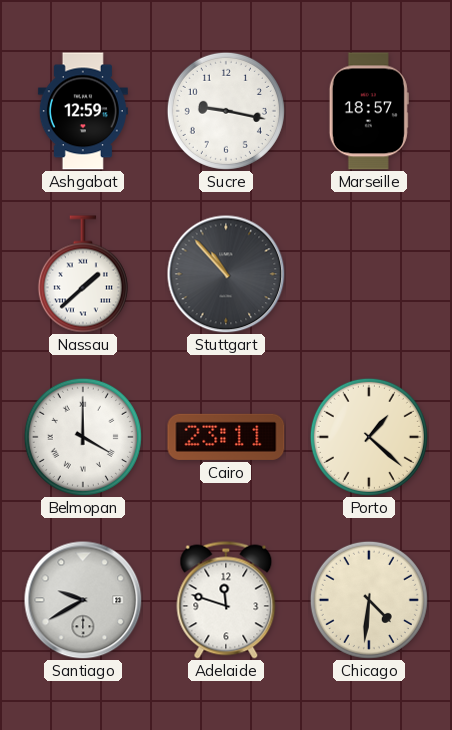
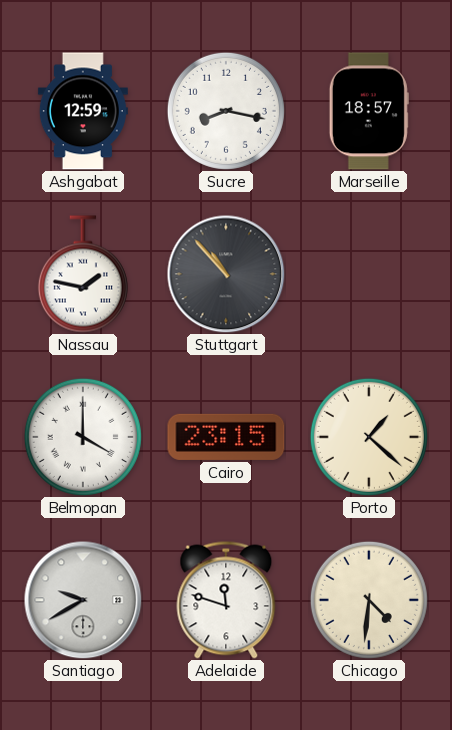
Sucre: 9:17 -> 8:17
Nassau: 1:38 -> 1:47
Cairo: 23:11 -> 23:15
